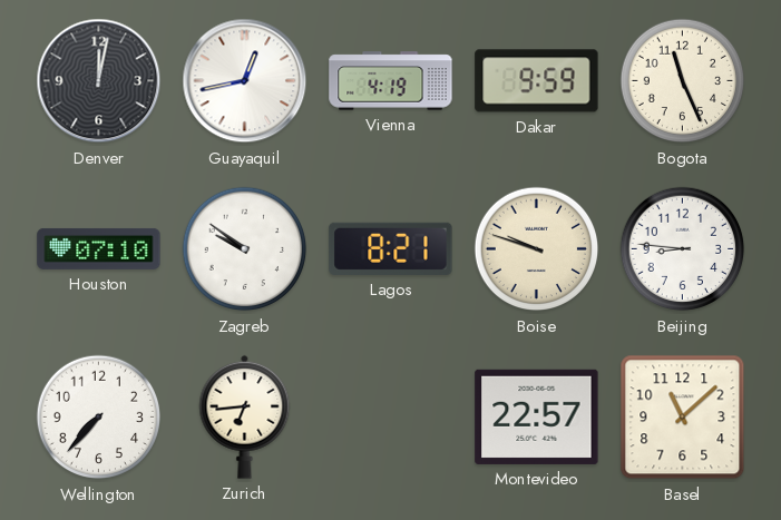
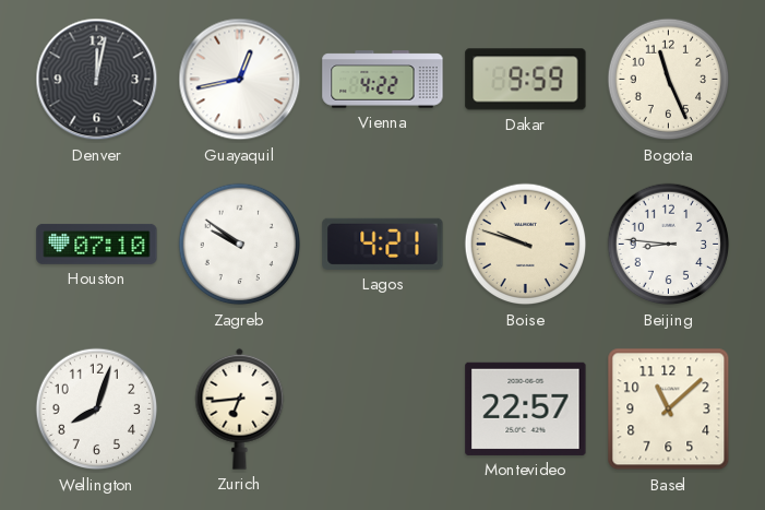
Vienna: 4:19 -> 4:22
Lagos: 8:21 -> 4:21
Wellington: 7:37 -> 8:03
